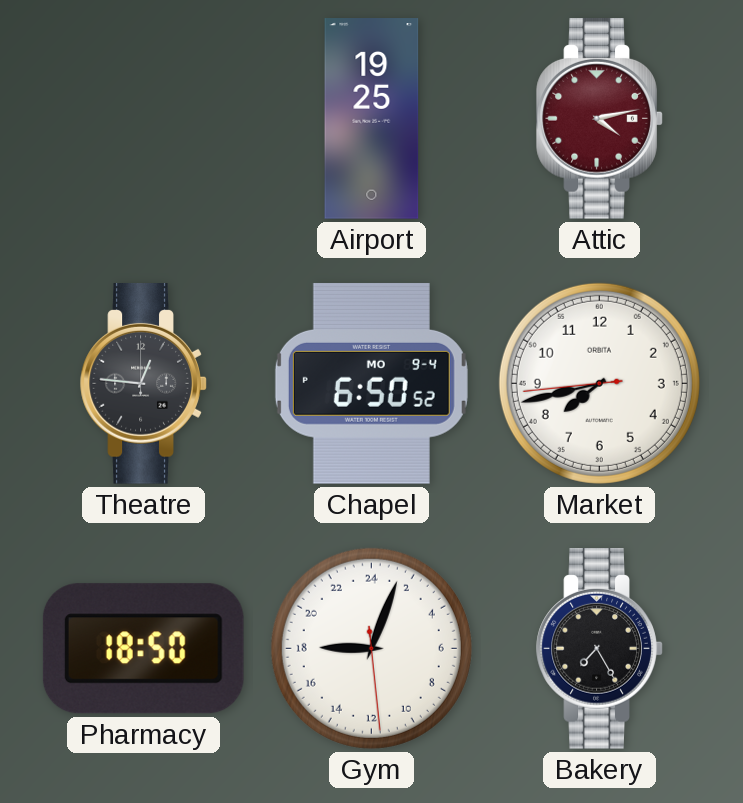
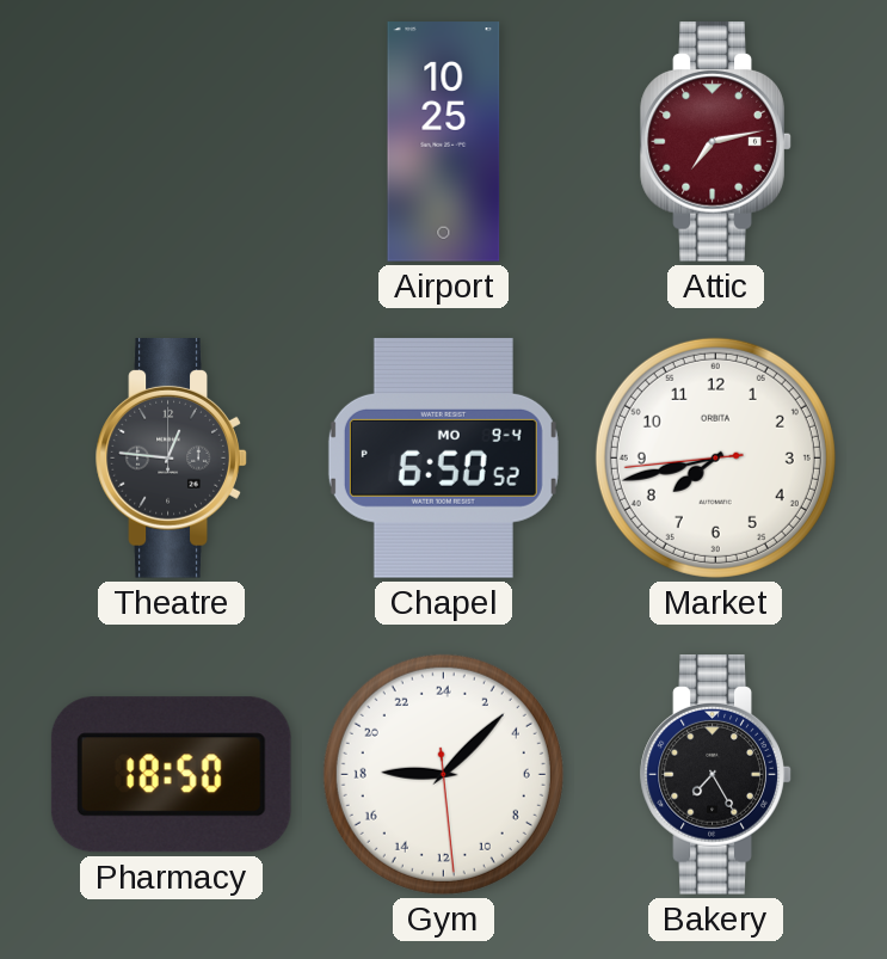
Airport: 19:25 -> 10:25
Attic: 4:13 -> 7:13
Gym: 18:03 -> 18:07
